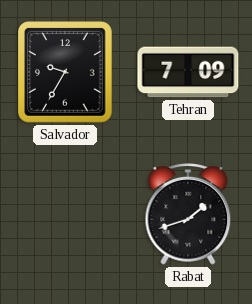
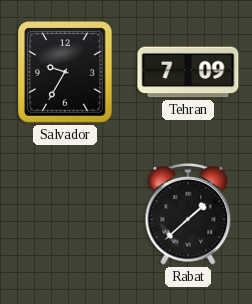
Rabat: 1:42 -> 1:38
